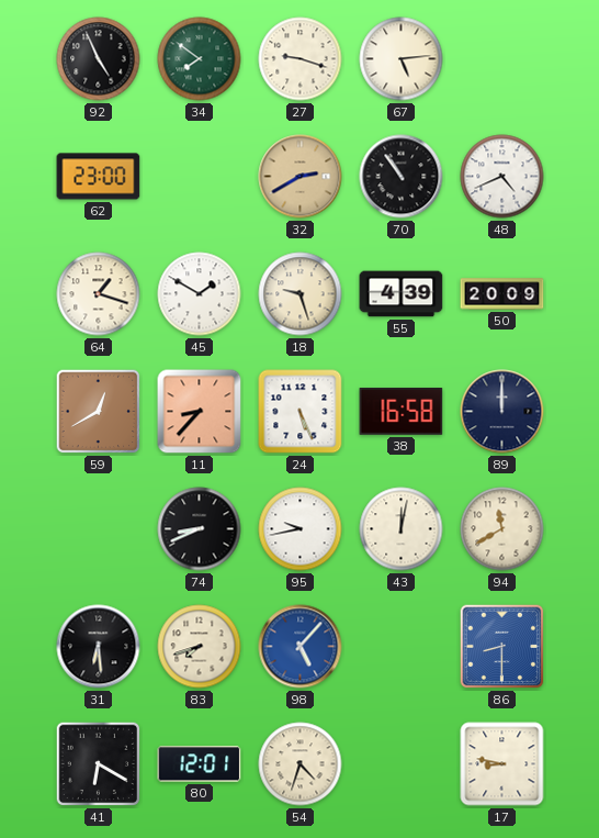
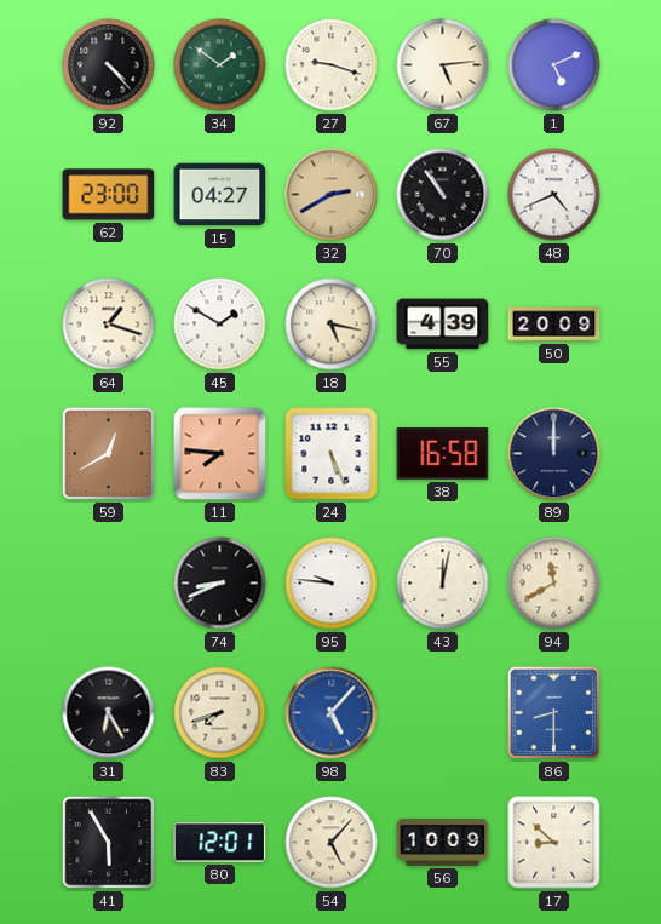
92: 4:56 -> 4:23
34: 7:51 -> 1:51
1: none -> 5:11
15: none -> 04:27
18: 9:27 -> 5:17
11: 8:37 -> 7:46
95: 9:43 -> 9:46
31: 6:29 -> 6:25
41: 6:20 -> 5:55
54: 4:33 -> 5:07
56: none -> 10:09
17: 8:47 -> 8:52
